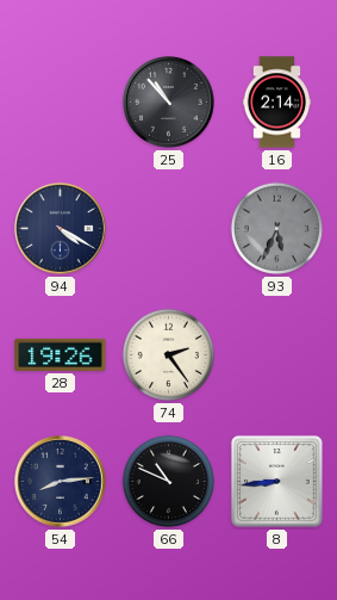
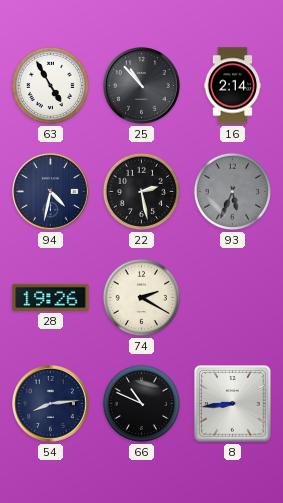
63: none -> 4:55
94: 4:20 -> 4:32
22: none -> 2:28
74: 2:24 -> 2:20
